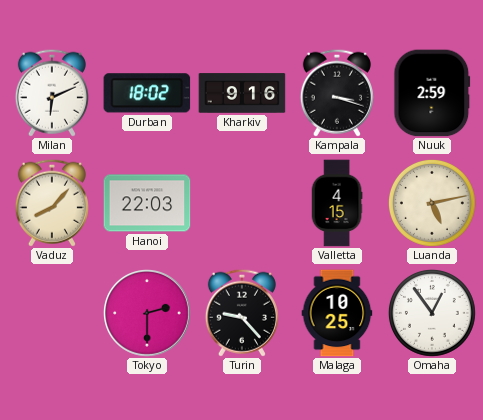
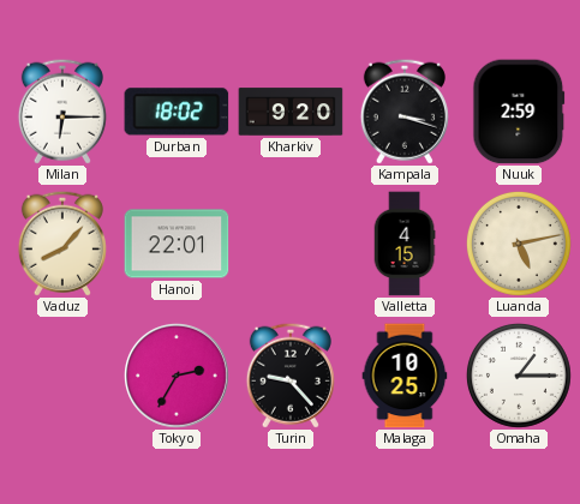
Milan: 6:11 -> 6:15
Kharkiv: 9:16 -> 9:20
Hanoi: 22:03 -> 22:01
Tokyo: 2:30 -> 2:35
Omaha: 12:54 -> 1:15
